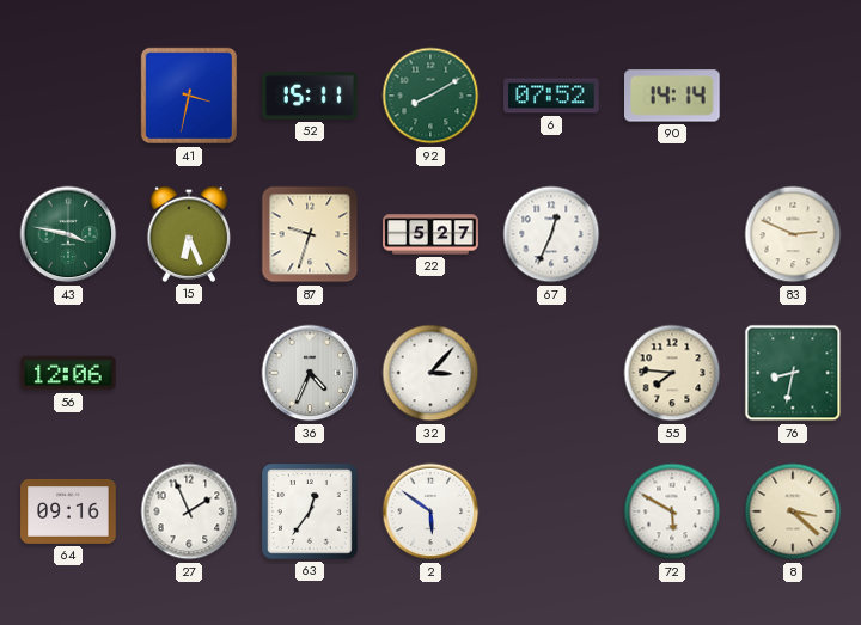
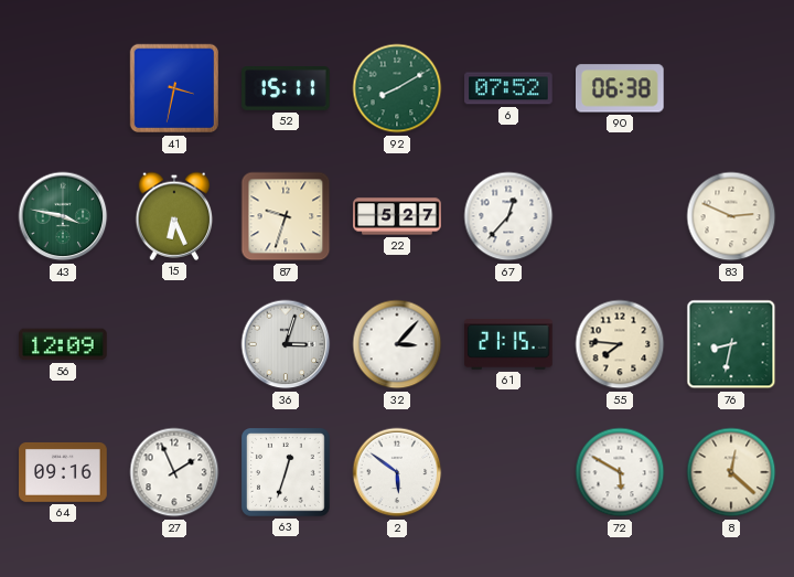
90: 14:14 -> 06:38
67: 12:34 -> 12:37
56: 12:06 -> 12:09
36: 4:34 -> 3:03
61: none -> 21:15
63: 12:36 -> 12:33
8: 3:22 -> 12:22
